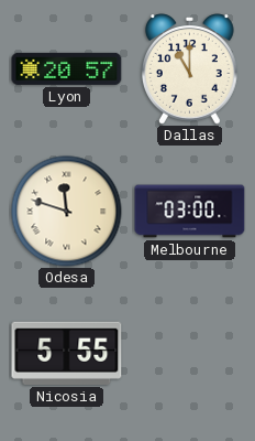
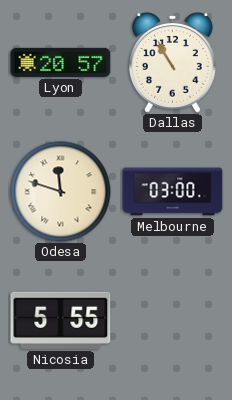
Dallas: 11:00 -> 10:55
